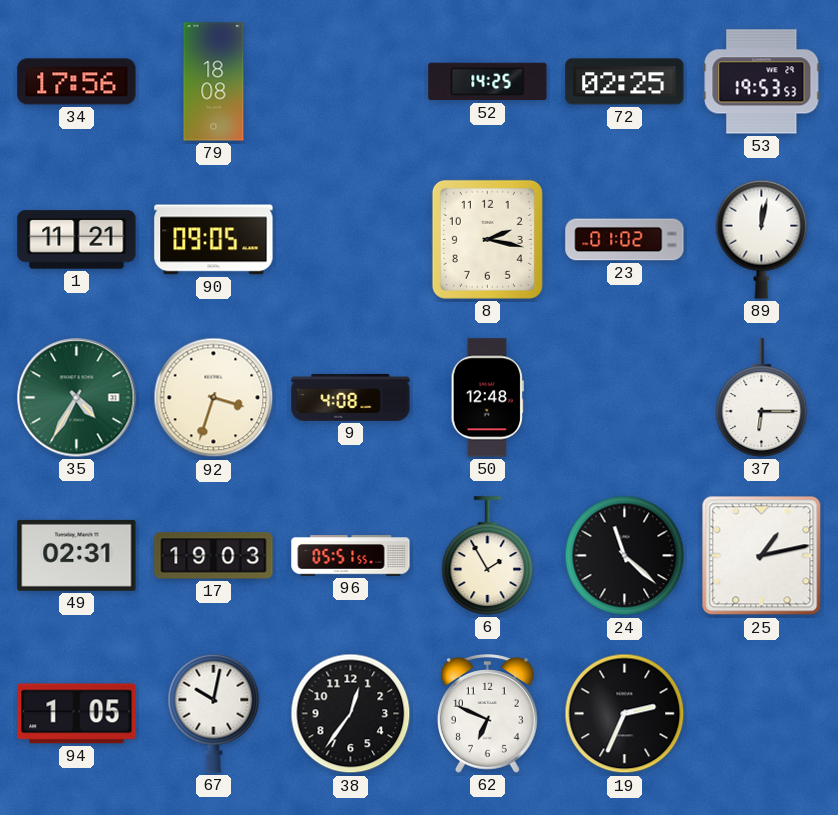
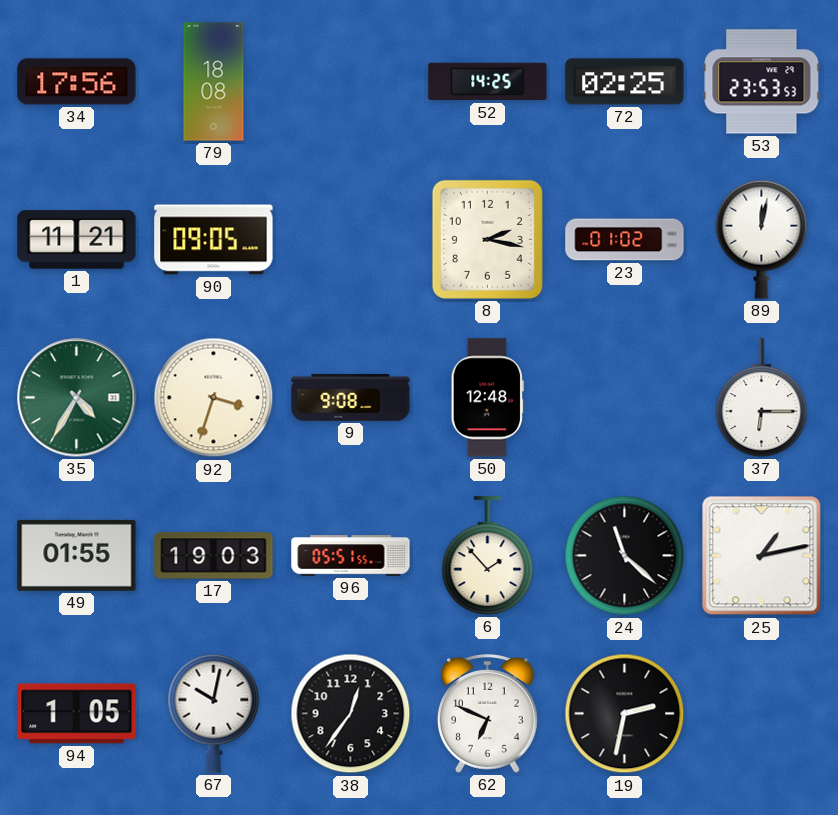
53: 19:53 -> 23:53
9: 4:08 -> 9:08
49: 02:31 -> 01:55
6: 1:55 -> 1:53
19: 2:34 -> 2:32
